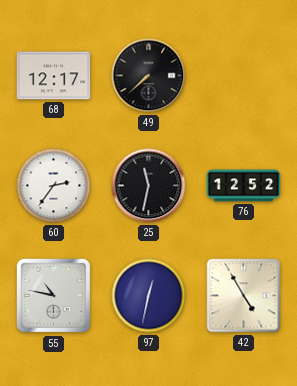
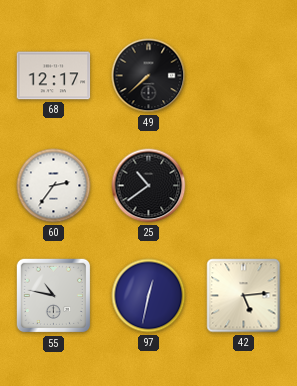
25: 11:32 -> 10:39
76: 12:52 -> none
42: 4:55 -> 5:14
